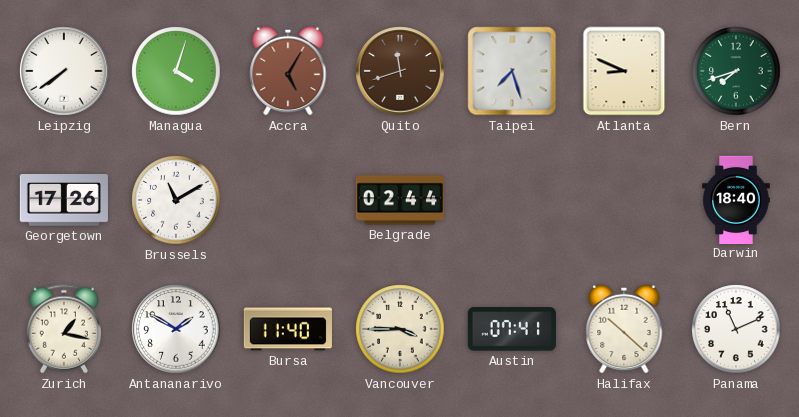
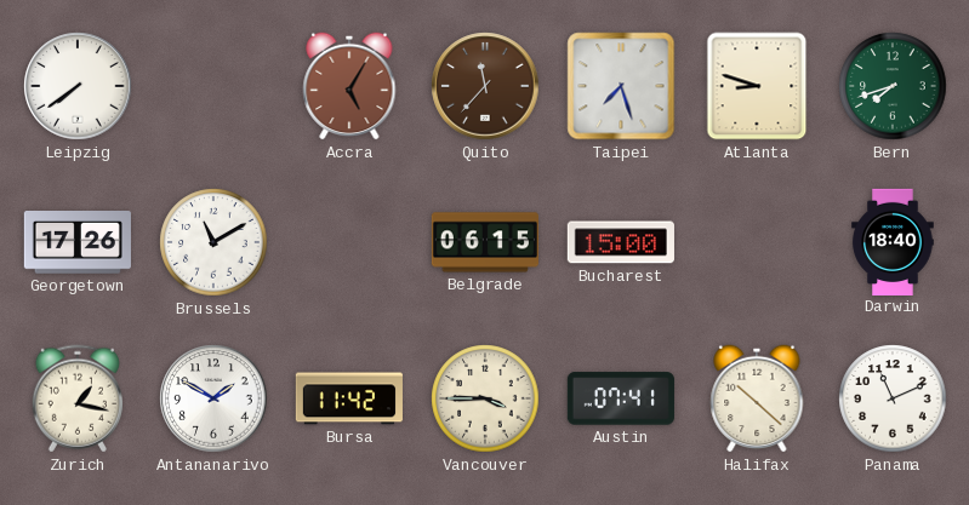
Managua: 4:03 -> none
Quito: 11:42 -> 11:37
Atlanta: 8:49 -> 8:48
Belgrade: 02:44 -> 06:15
Bucharest: none -> 15:00
Bursa: 11:40 -> 11:42
